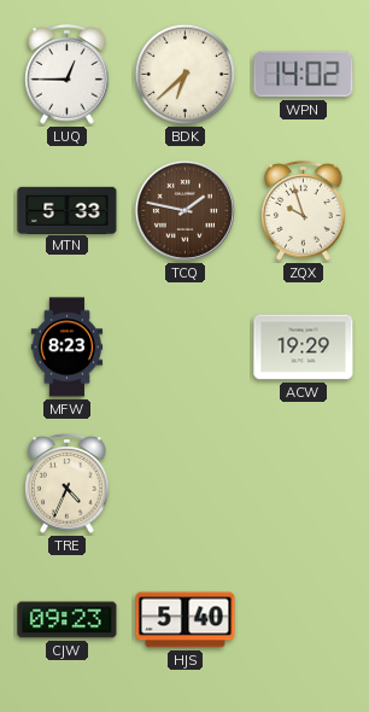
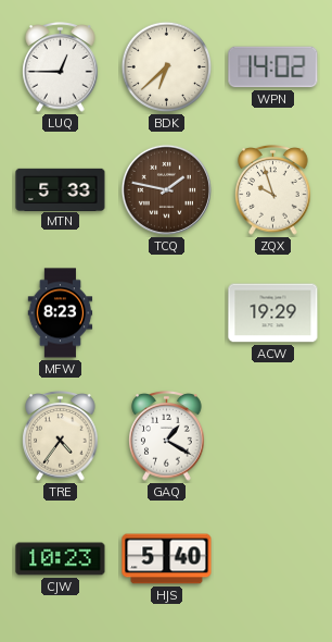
TRE: 4:34 -> 4:36
GAQ: none -> 1:20
CJW: 09:23 -> 10:23
